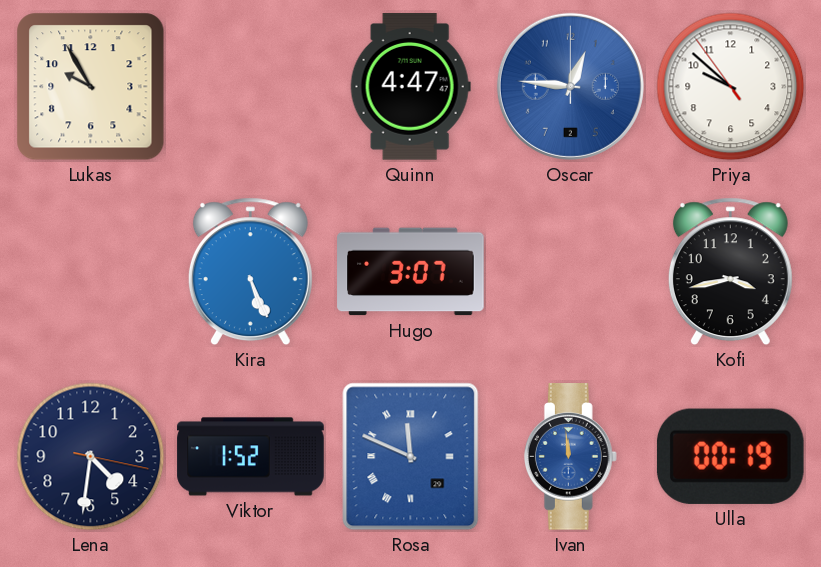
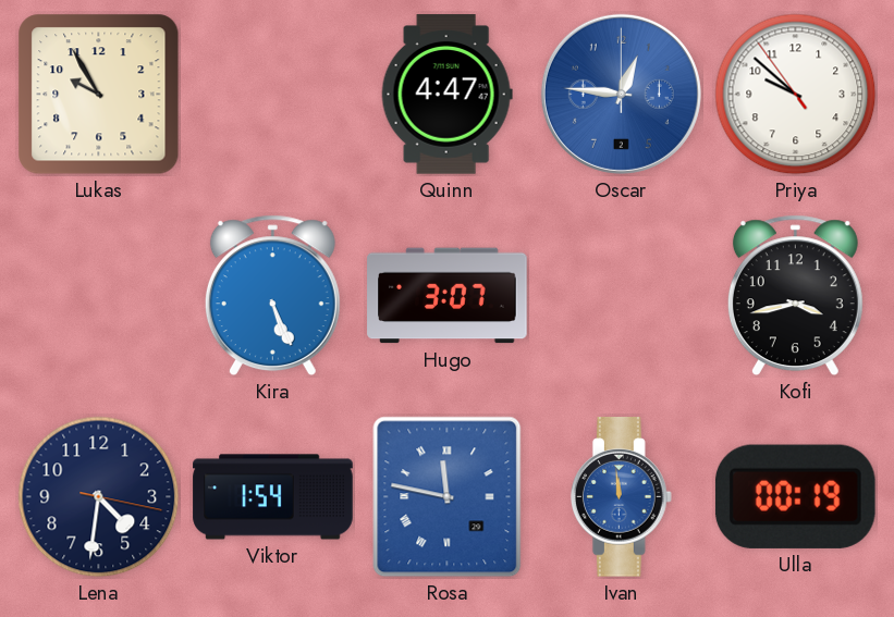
Viktor: 1:52 -> 1:54
Rosa: 11:49 -> 11:47
